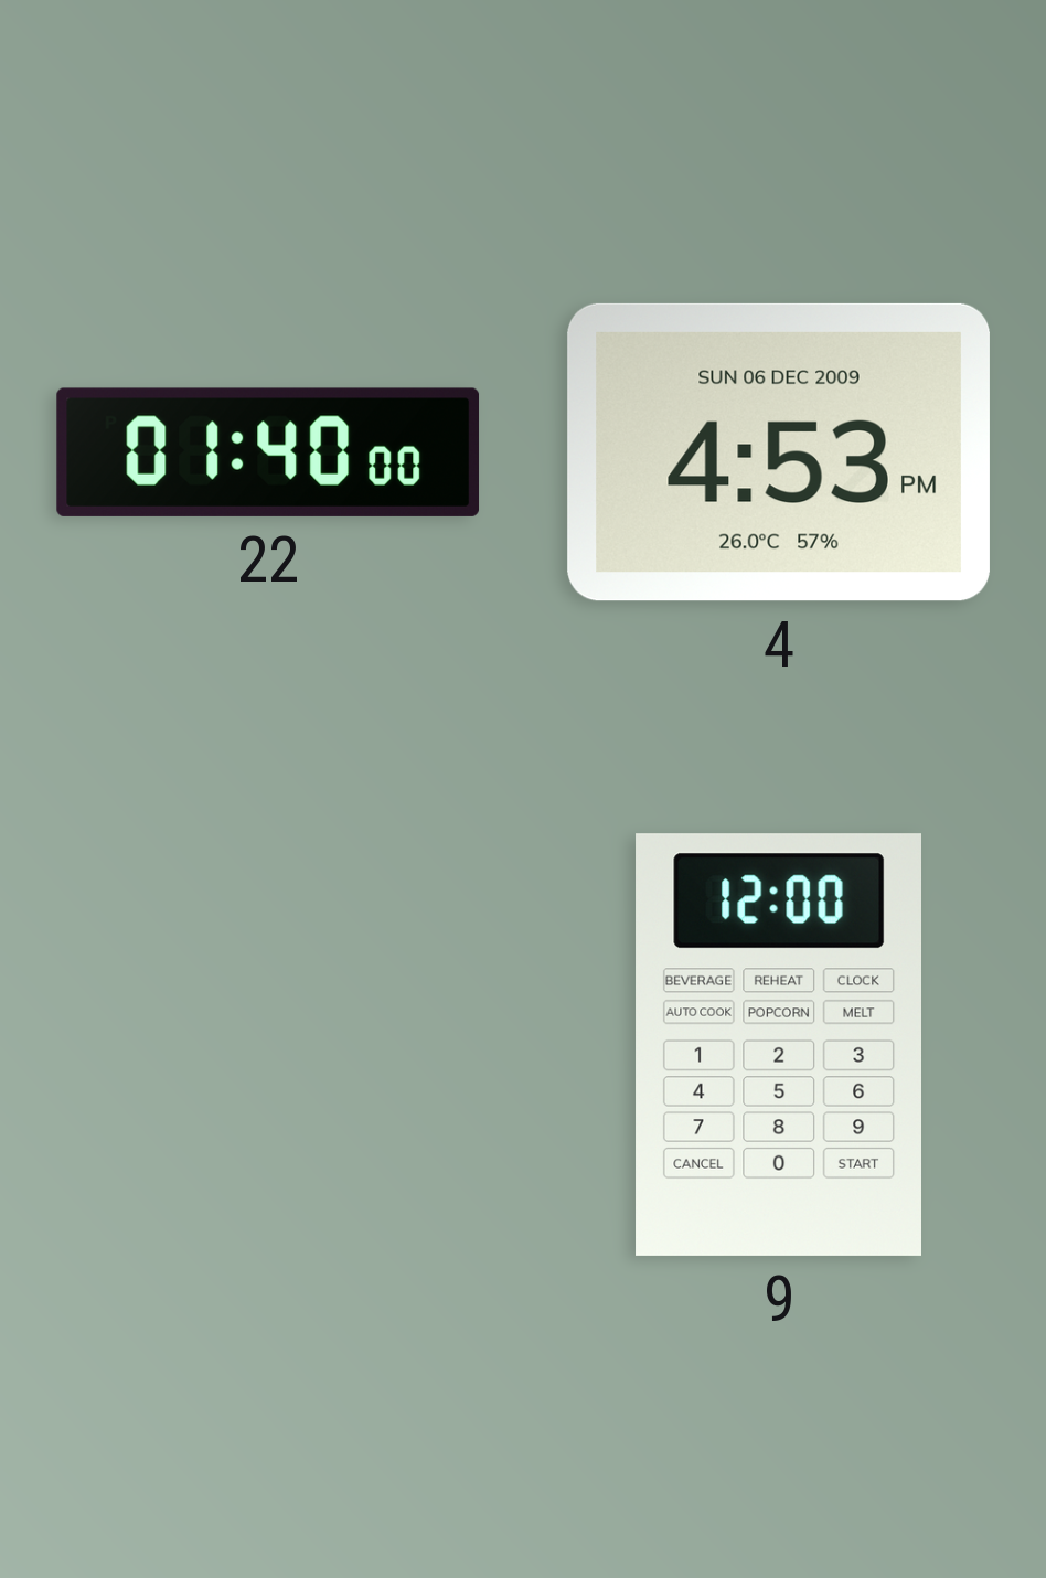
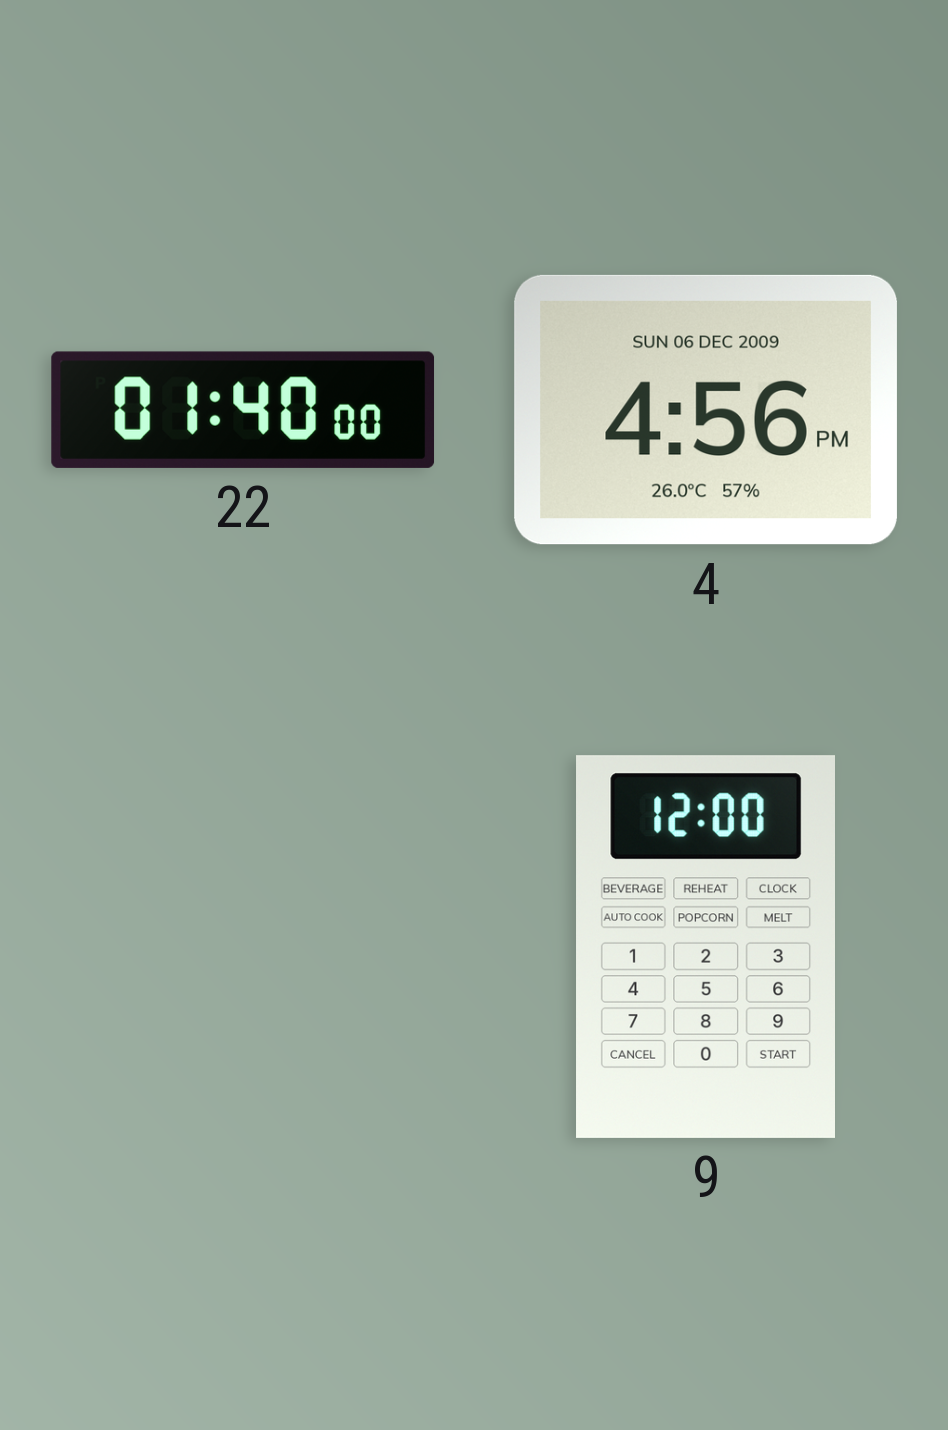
4: 4:53 -> 4:56
